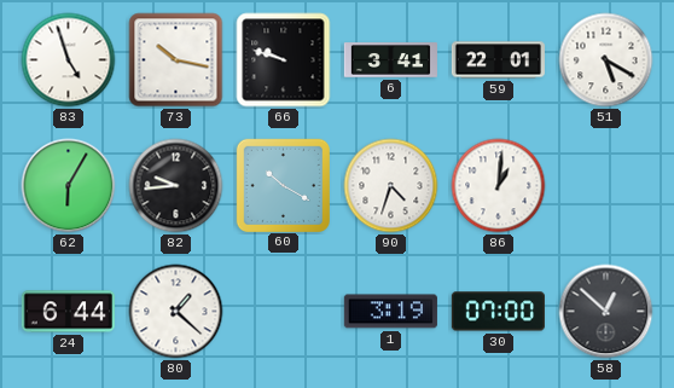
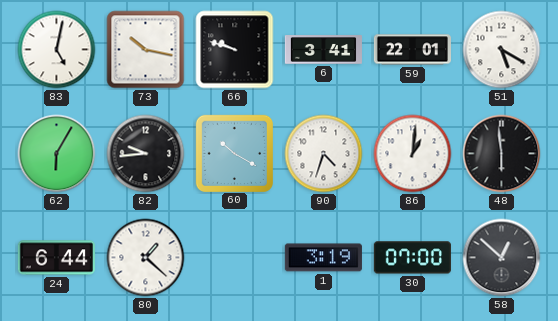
83: 4:57 -> 5:02
48: none -> 5:59
